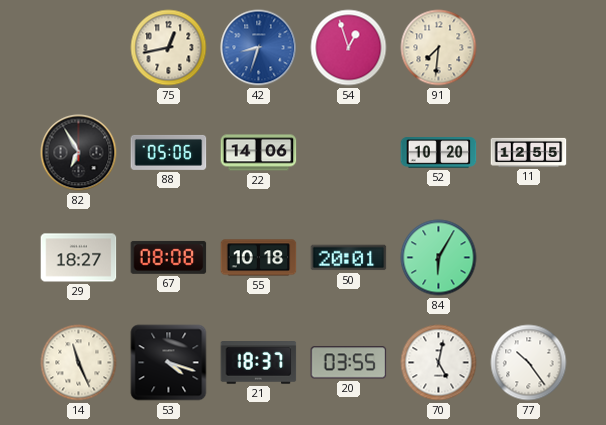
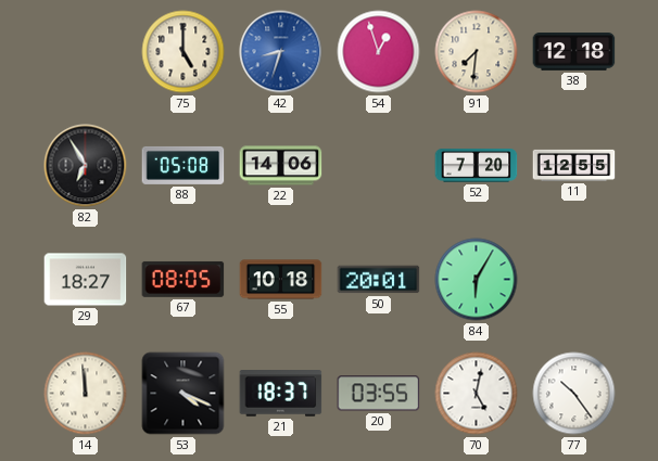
75: 12:43 -> 5:00
38: none -> 12:18
88: 05:06 -> 05:08
52: 10:20 -> 7:20
67: 08:08 -> 08:05
14: 11:26 -> 11:59
53: 4:18 -> 4:19
